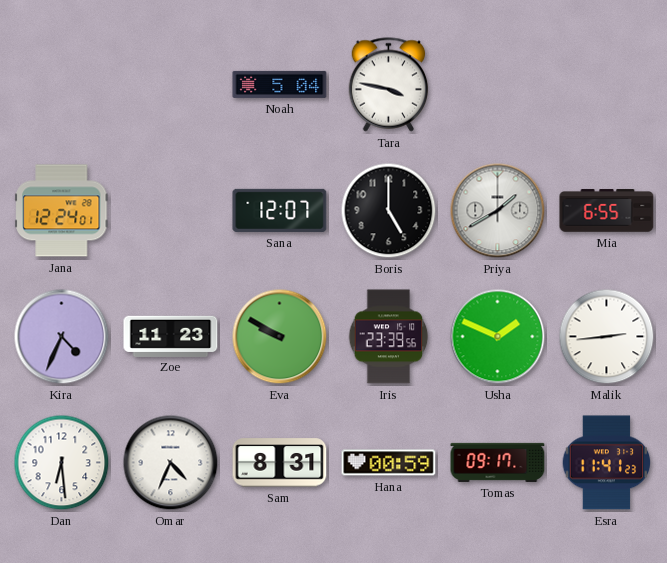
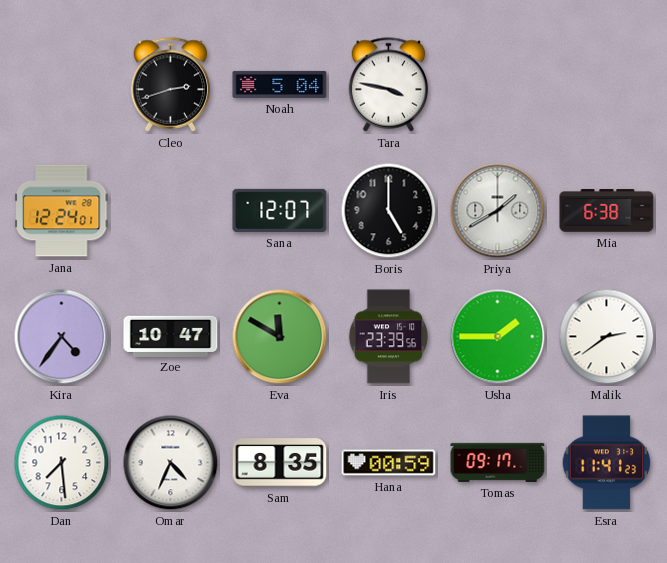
Cleo: none -> 2:42
Mia: 6:55 -> 6:38
Kira: 4:34 -> 4:36
Zoe: 11:23 -> 10:47
Eva: 9:50 -> 11:50
Usha: 1:49 -> 1:45
Malik: 2:44 -> 2:39
Dan: 6:29 -> 7:29
Sam: 8:31 -> 8:35
